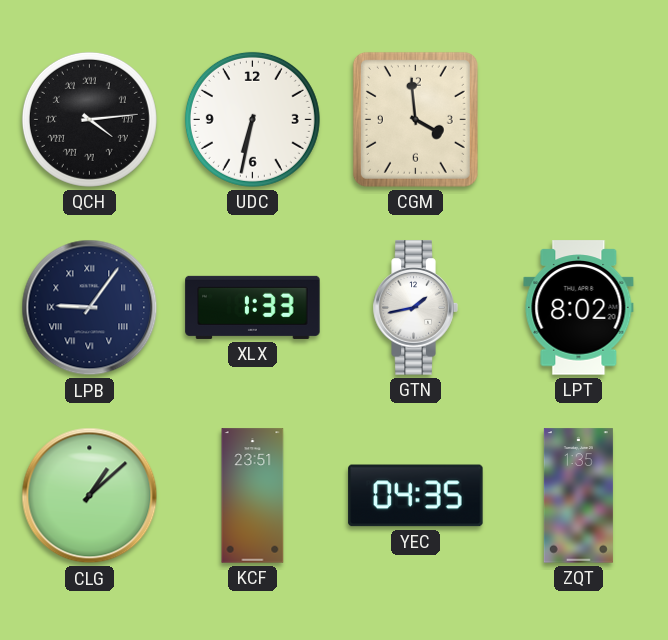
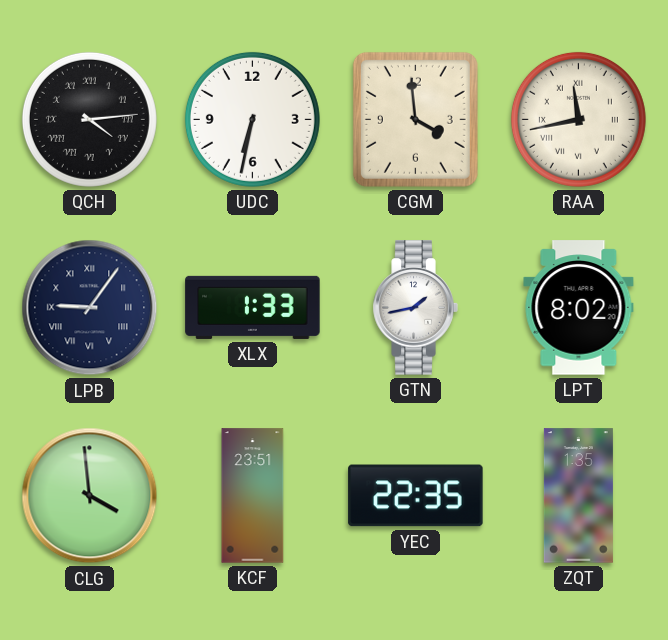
RAA: none -> 11:43
CLG: 1:08 -> 3:59
YEC: 04:35 -> 22:35
